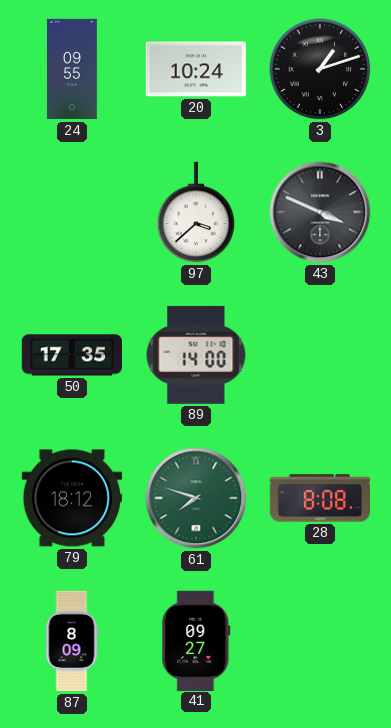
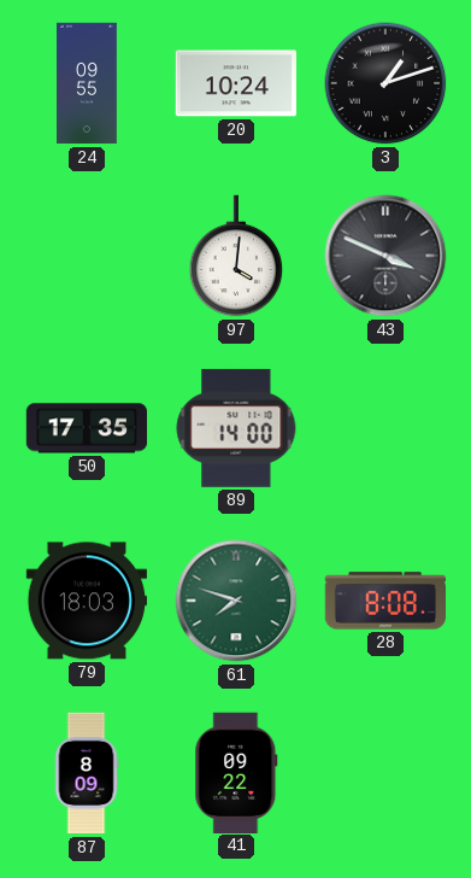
97: 3:38 -> 4:01
79: 18:12 -> 18:03
41: 09:27 -> 09:22
